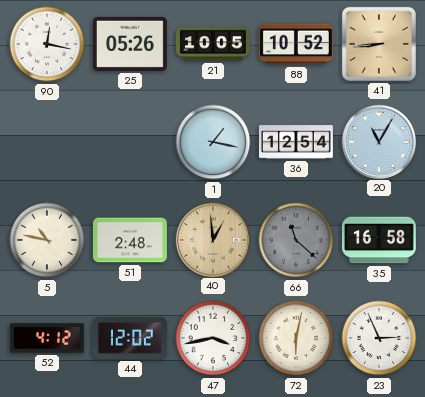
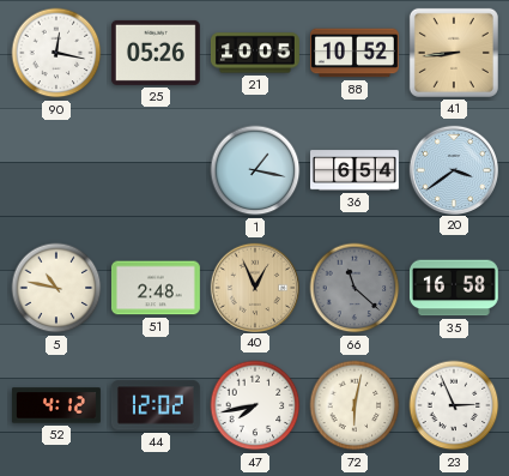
36: 12:54 -> 6:54
20: 11:05 -> 3:39
40: 12:59 -> 12:56
47: 3:43 -> 7:43
